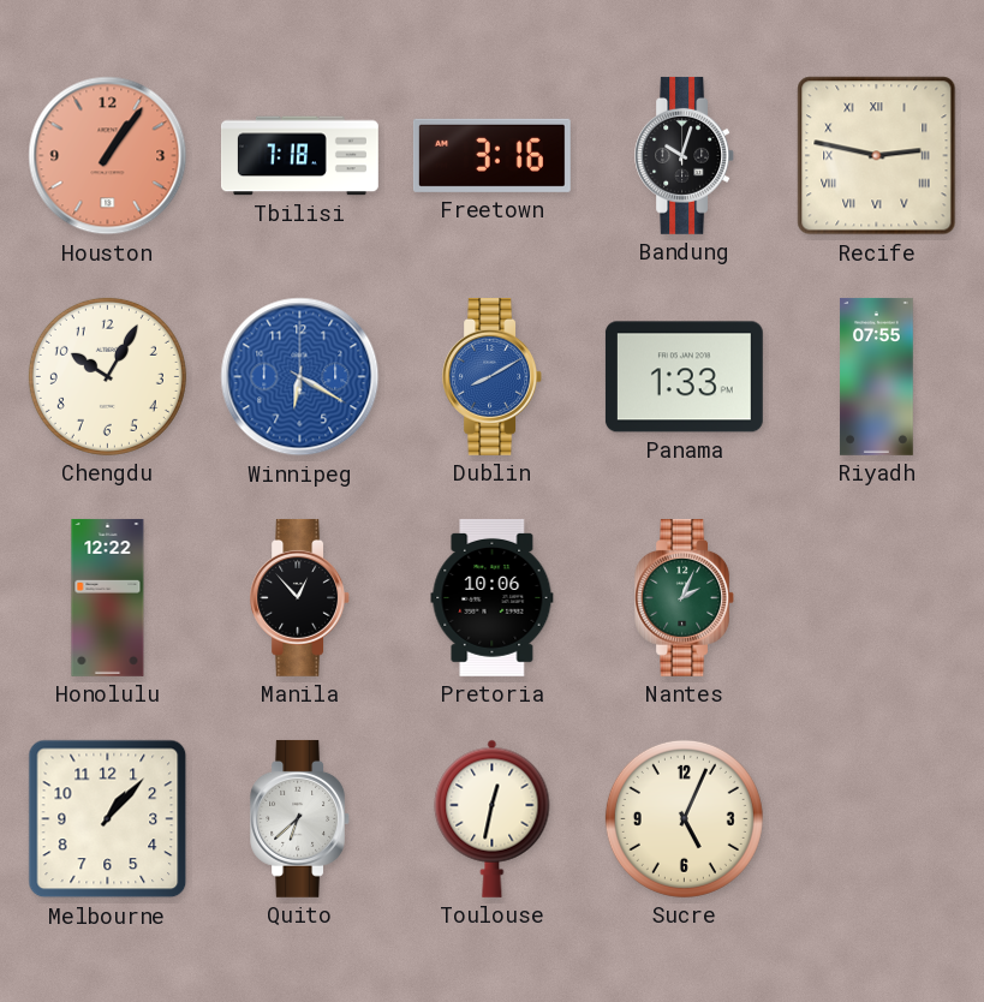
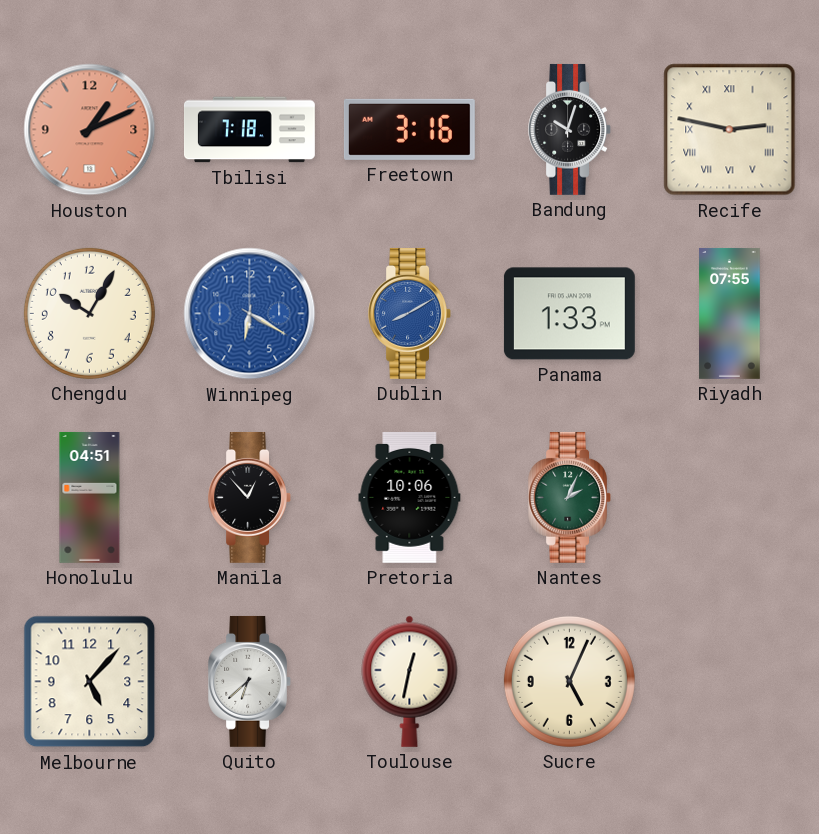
Houston: 1:06 -> 1:11
Honolulu: 12:22 -> 04:51
Melbourne: 1:07 -> 5:07
